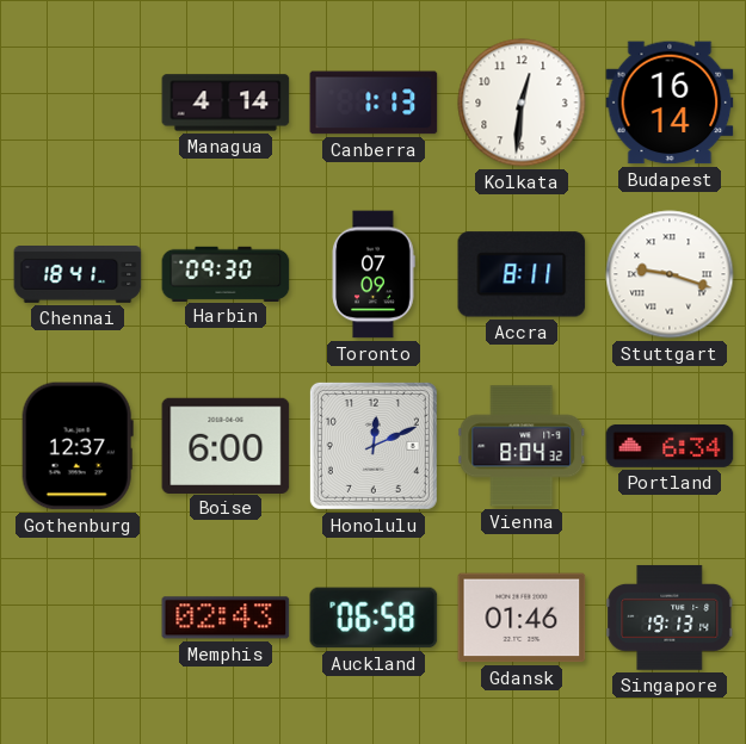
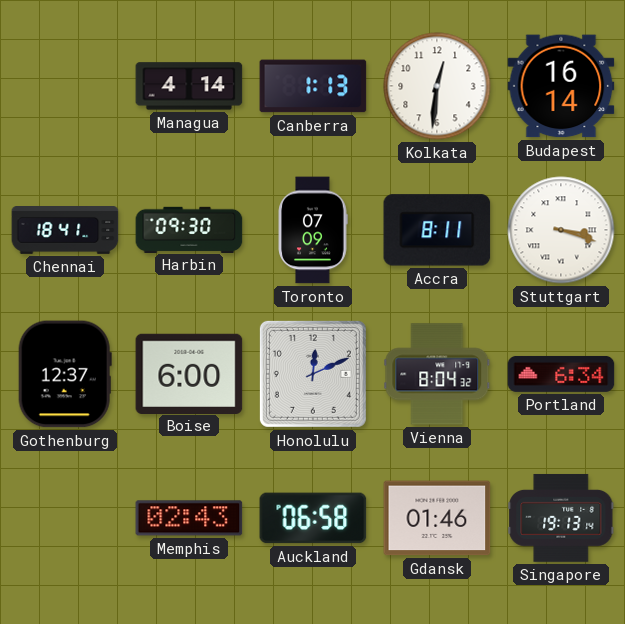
Stuttgart: 9:18 -> 3:18
